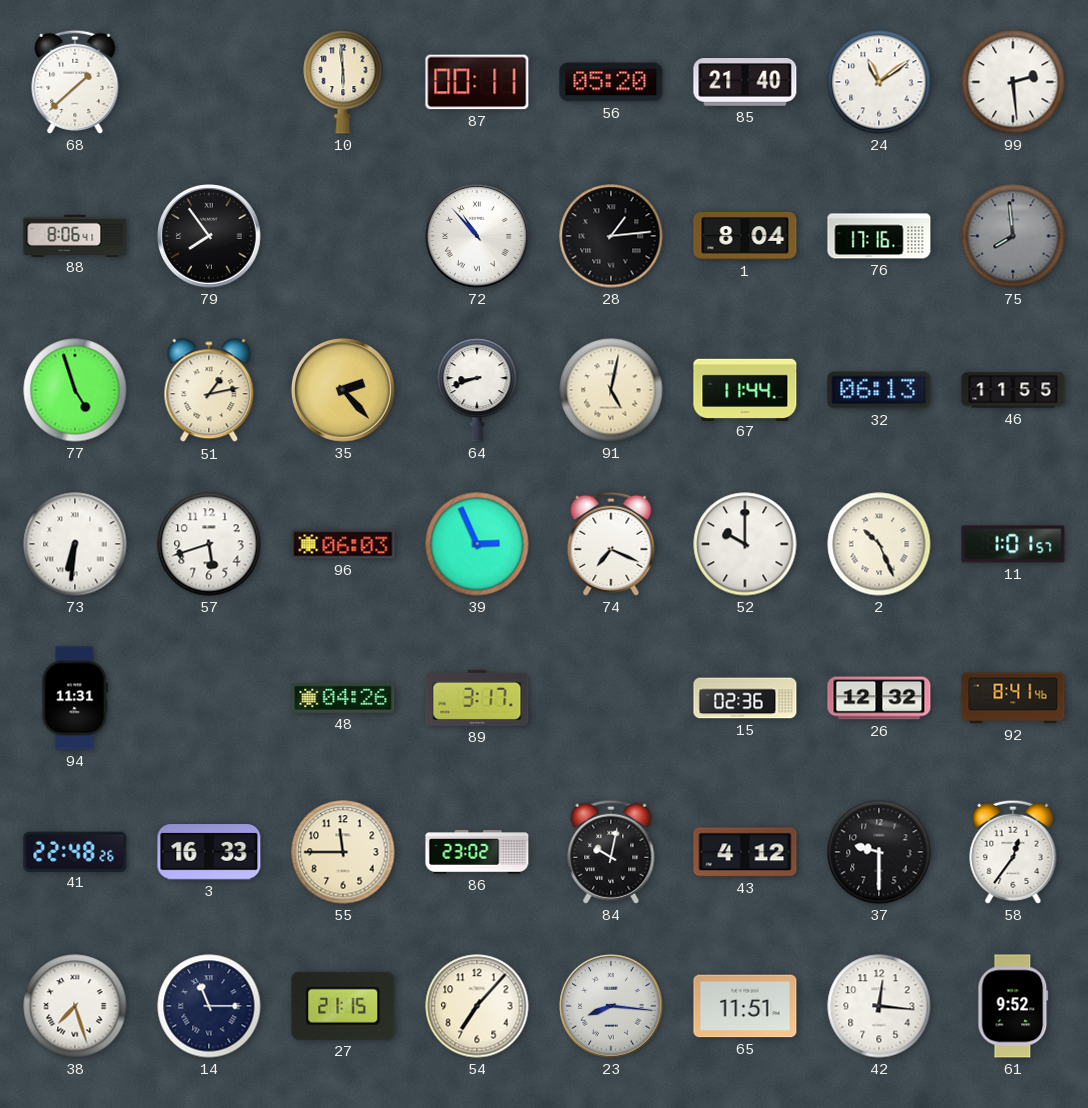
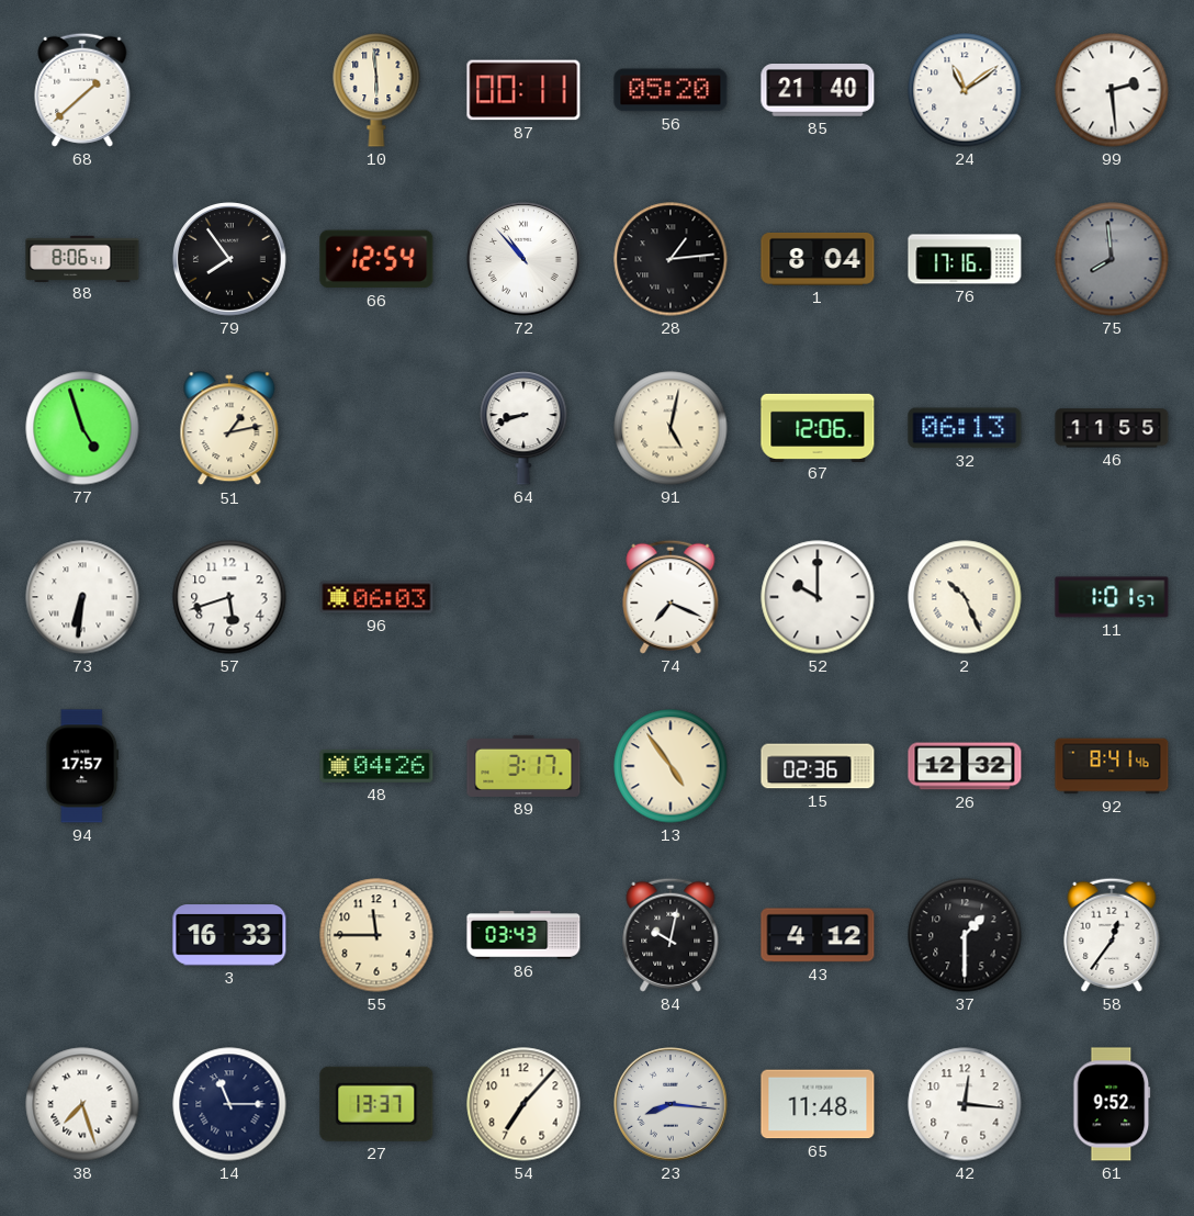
66: none -> 12:54
35: 2:23 -> none
67: 11:44 -> 12:06
39: 2:56 -> none
94: 11:31 -> 17:57
13: none -> 4:54
41: 22:48 -> none
86: 23:02 -> 03:43
37: 9:30 -> 1:30
27: 21:15 -> 13:37
65: 11:51 -> 11:48
